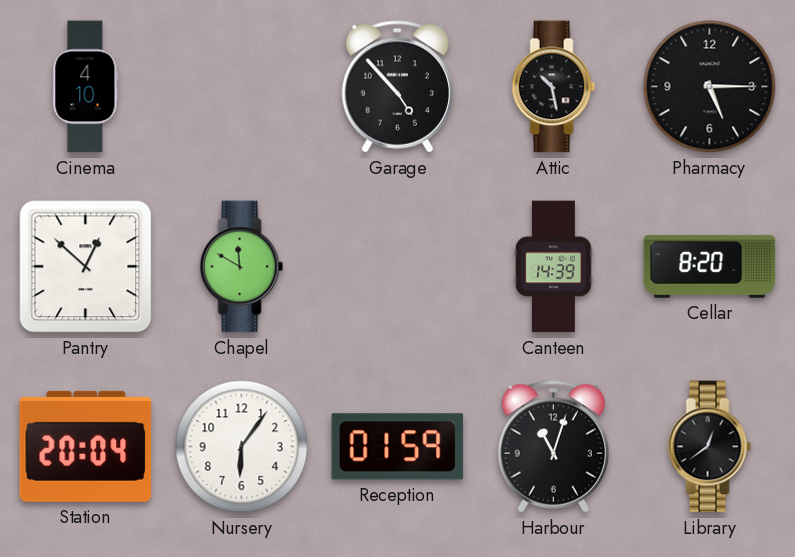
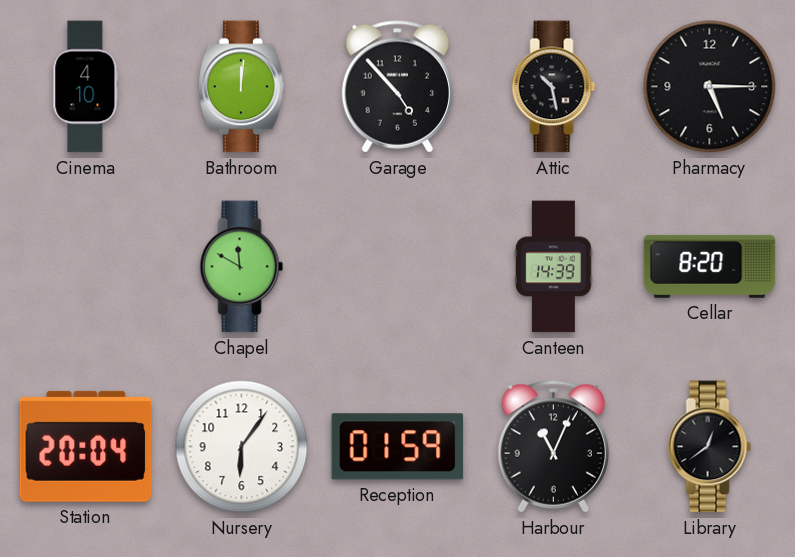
Bathroom: none -> 12:01
Pantry: 12:52 -> none
Harbour: 11:03 -> 11:04
